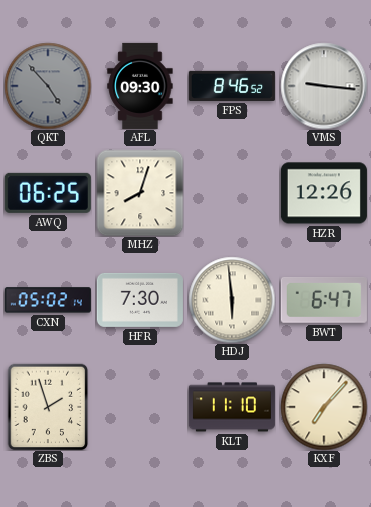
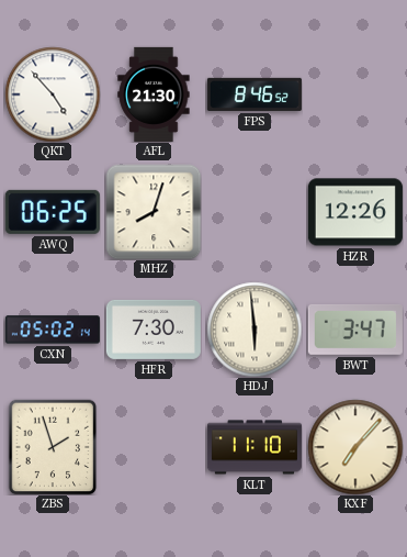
QKT dial: grey -> white
AFL: 09:30 -> 21:30
VMS: 9:16 -> none
BWT: 6:47 -> 3:47
